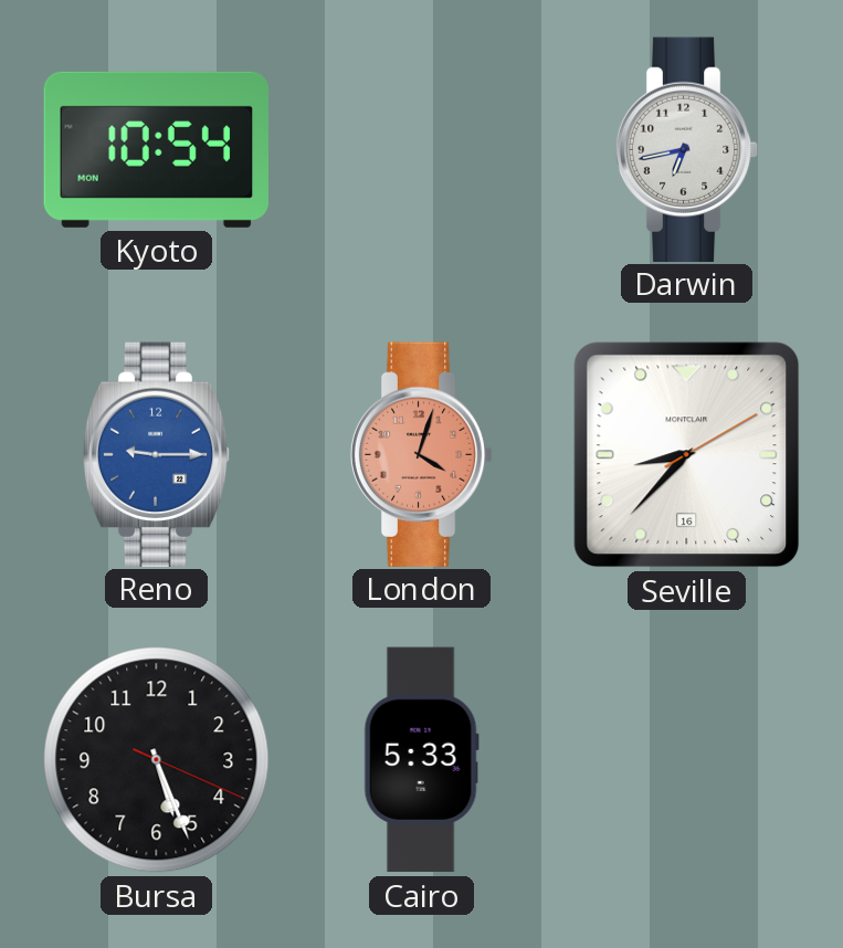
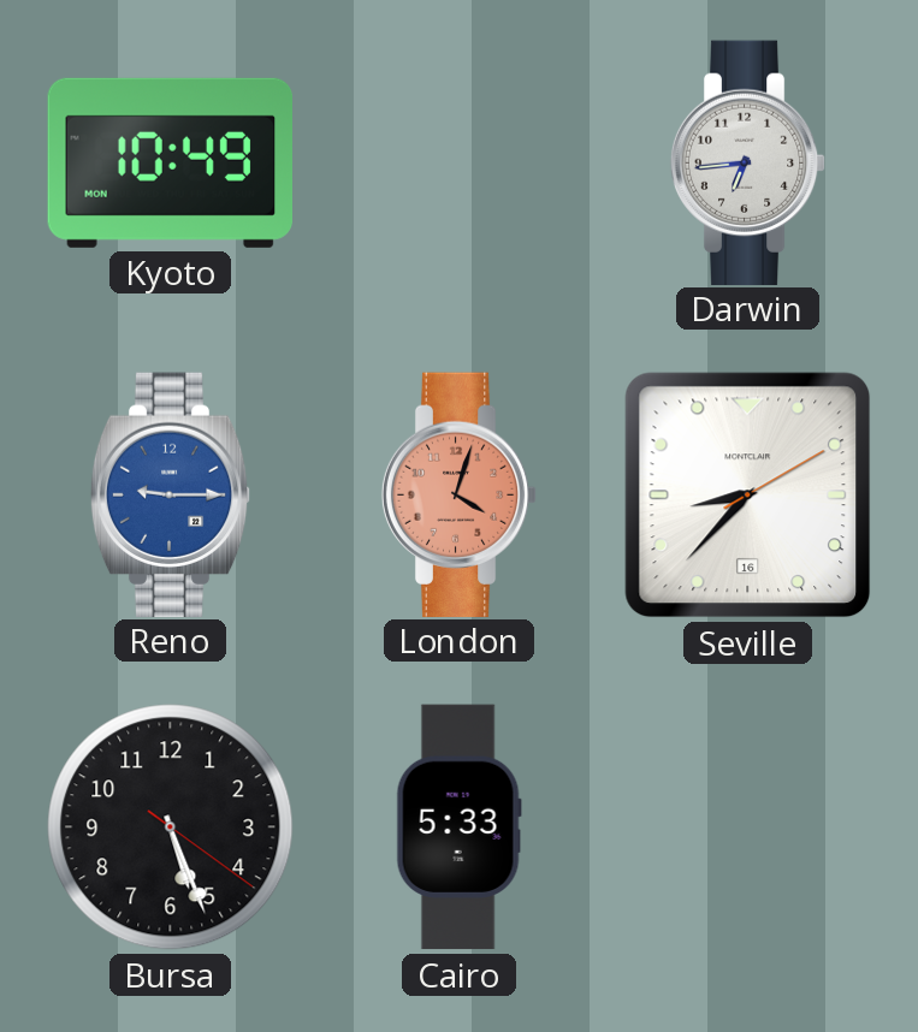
Kyoto: 10:54 -> 10:49
Darwin: 6:43 -> 6:44
Bursa: 5:26:19 -> 5:26:21
